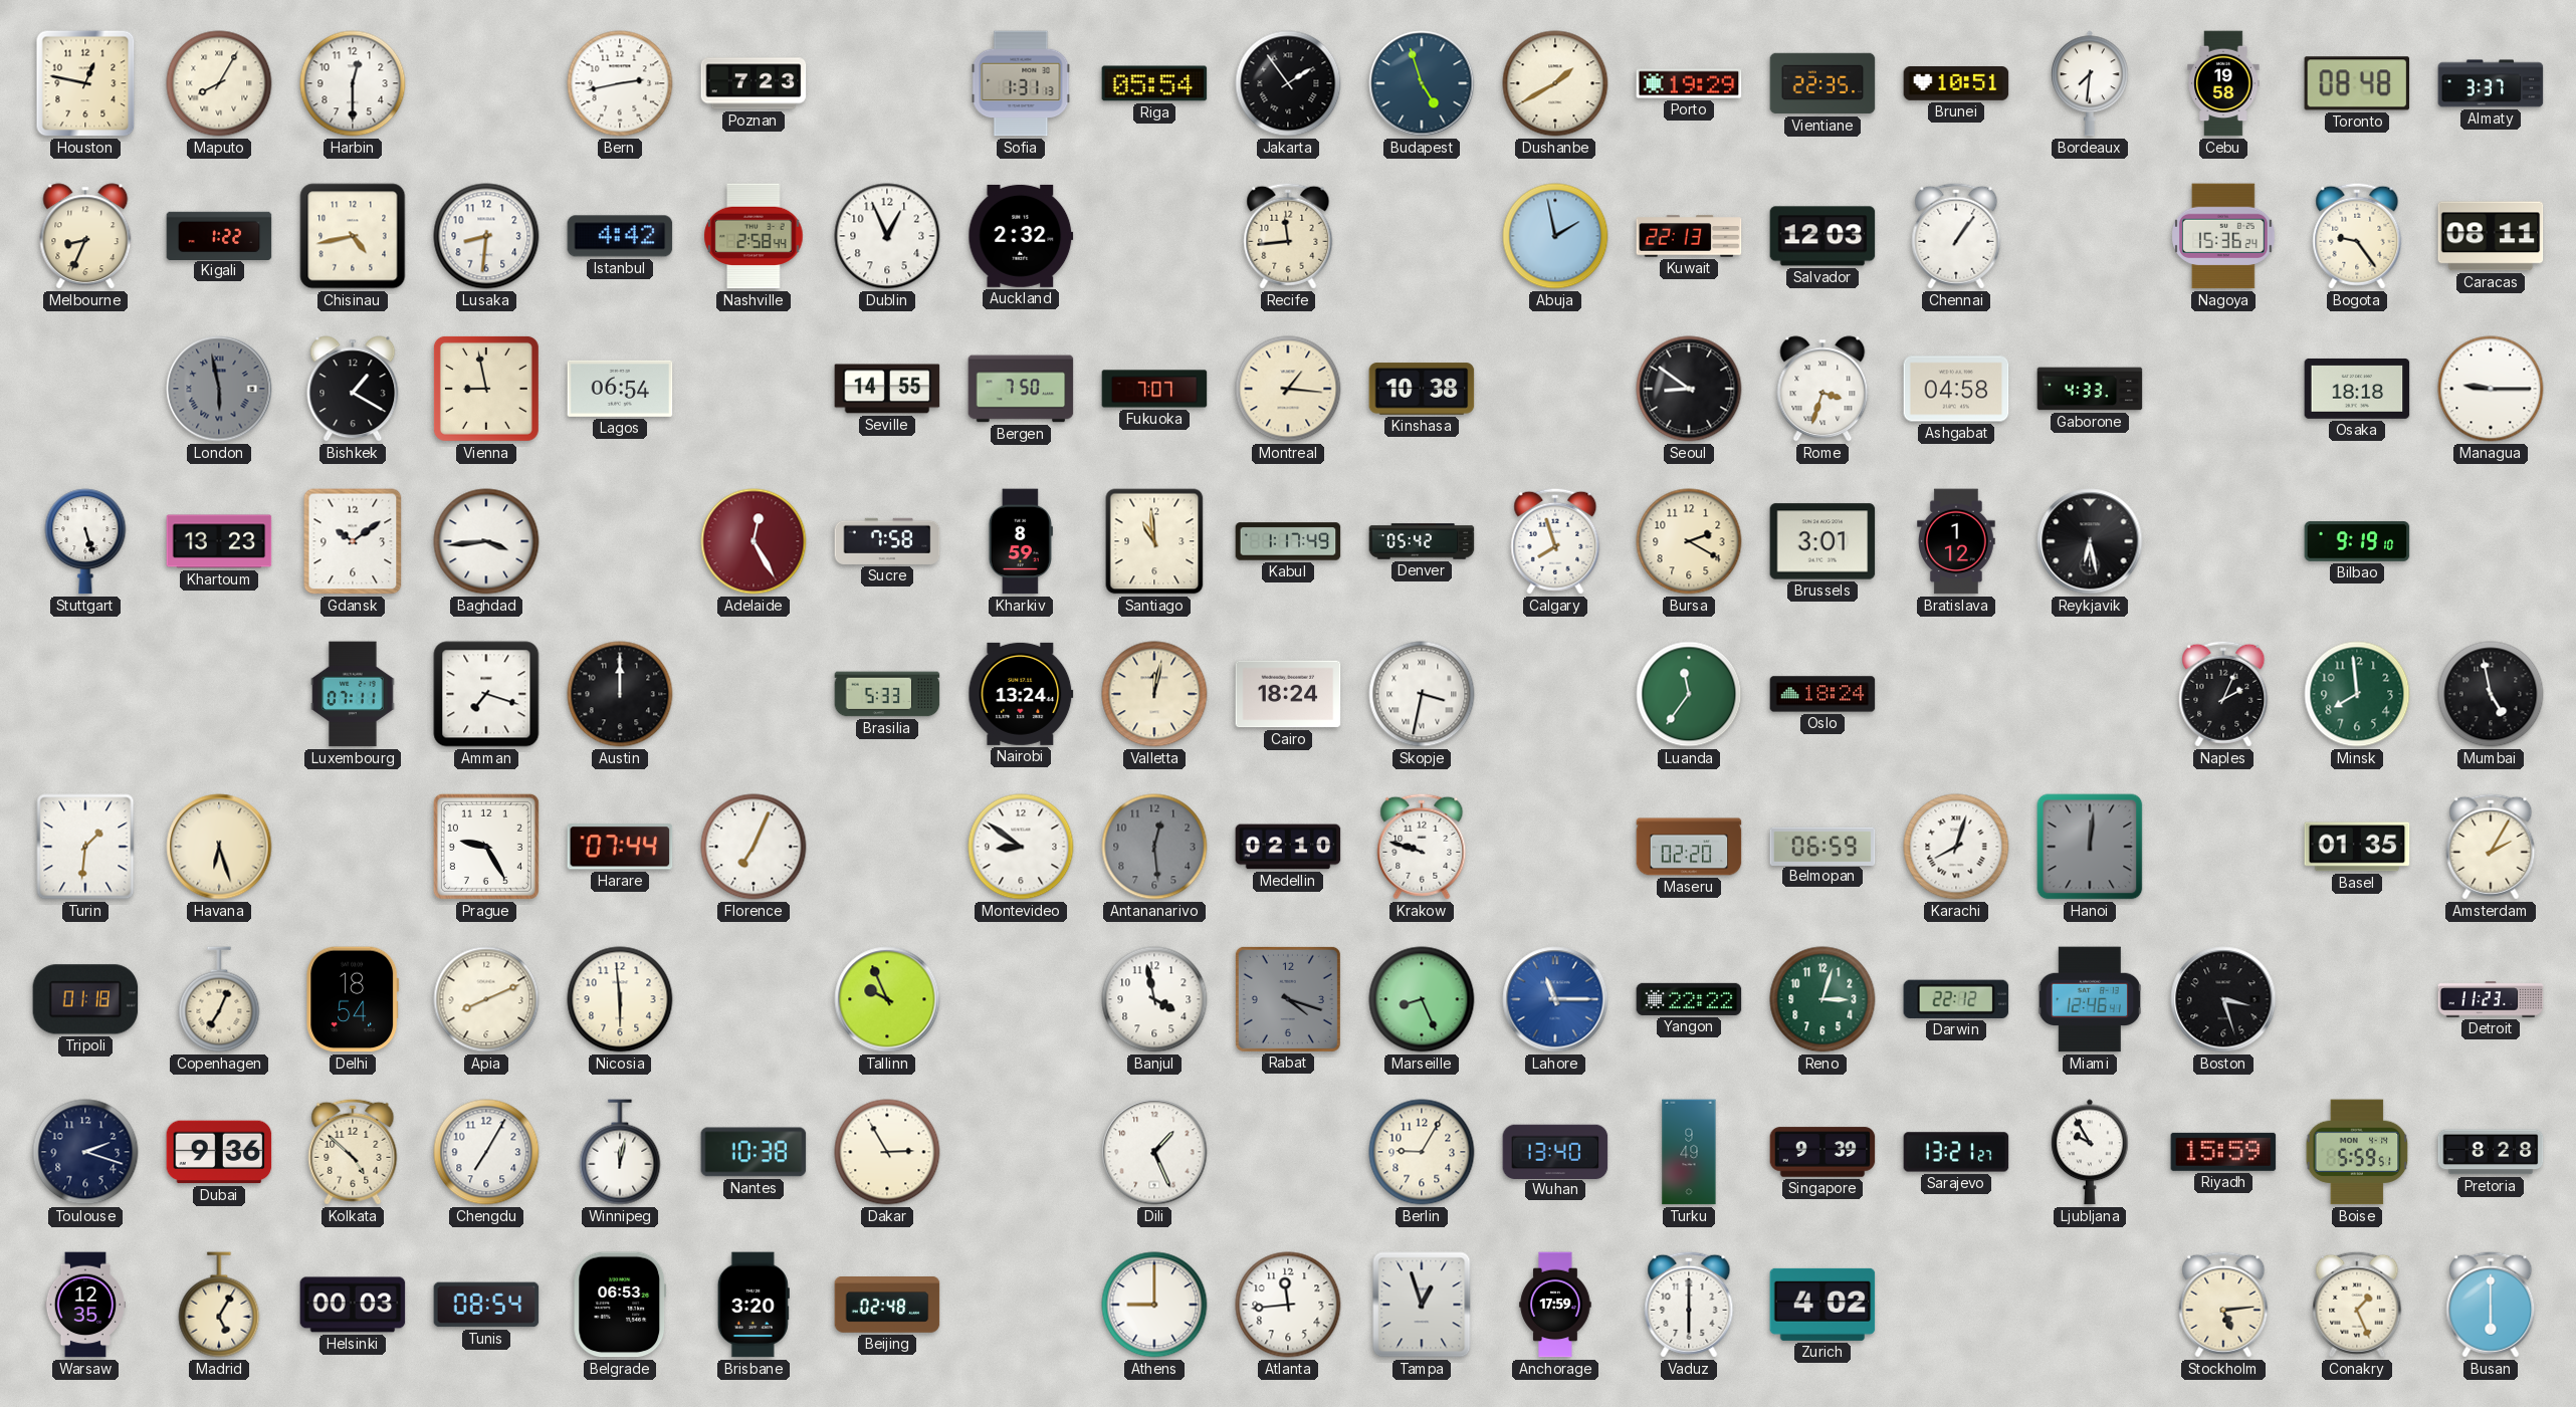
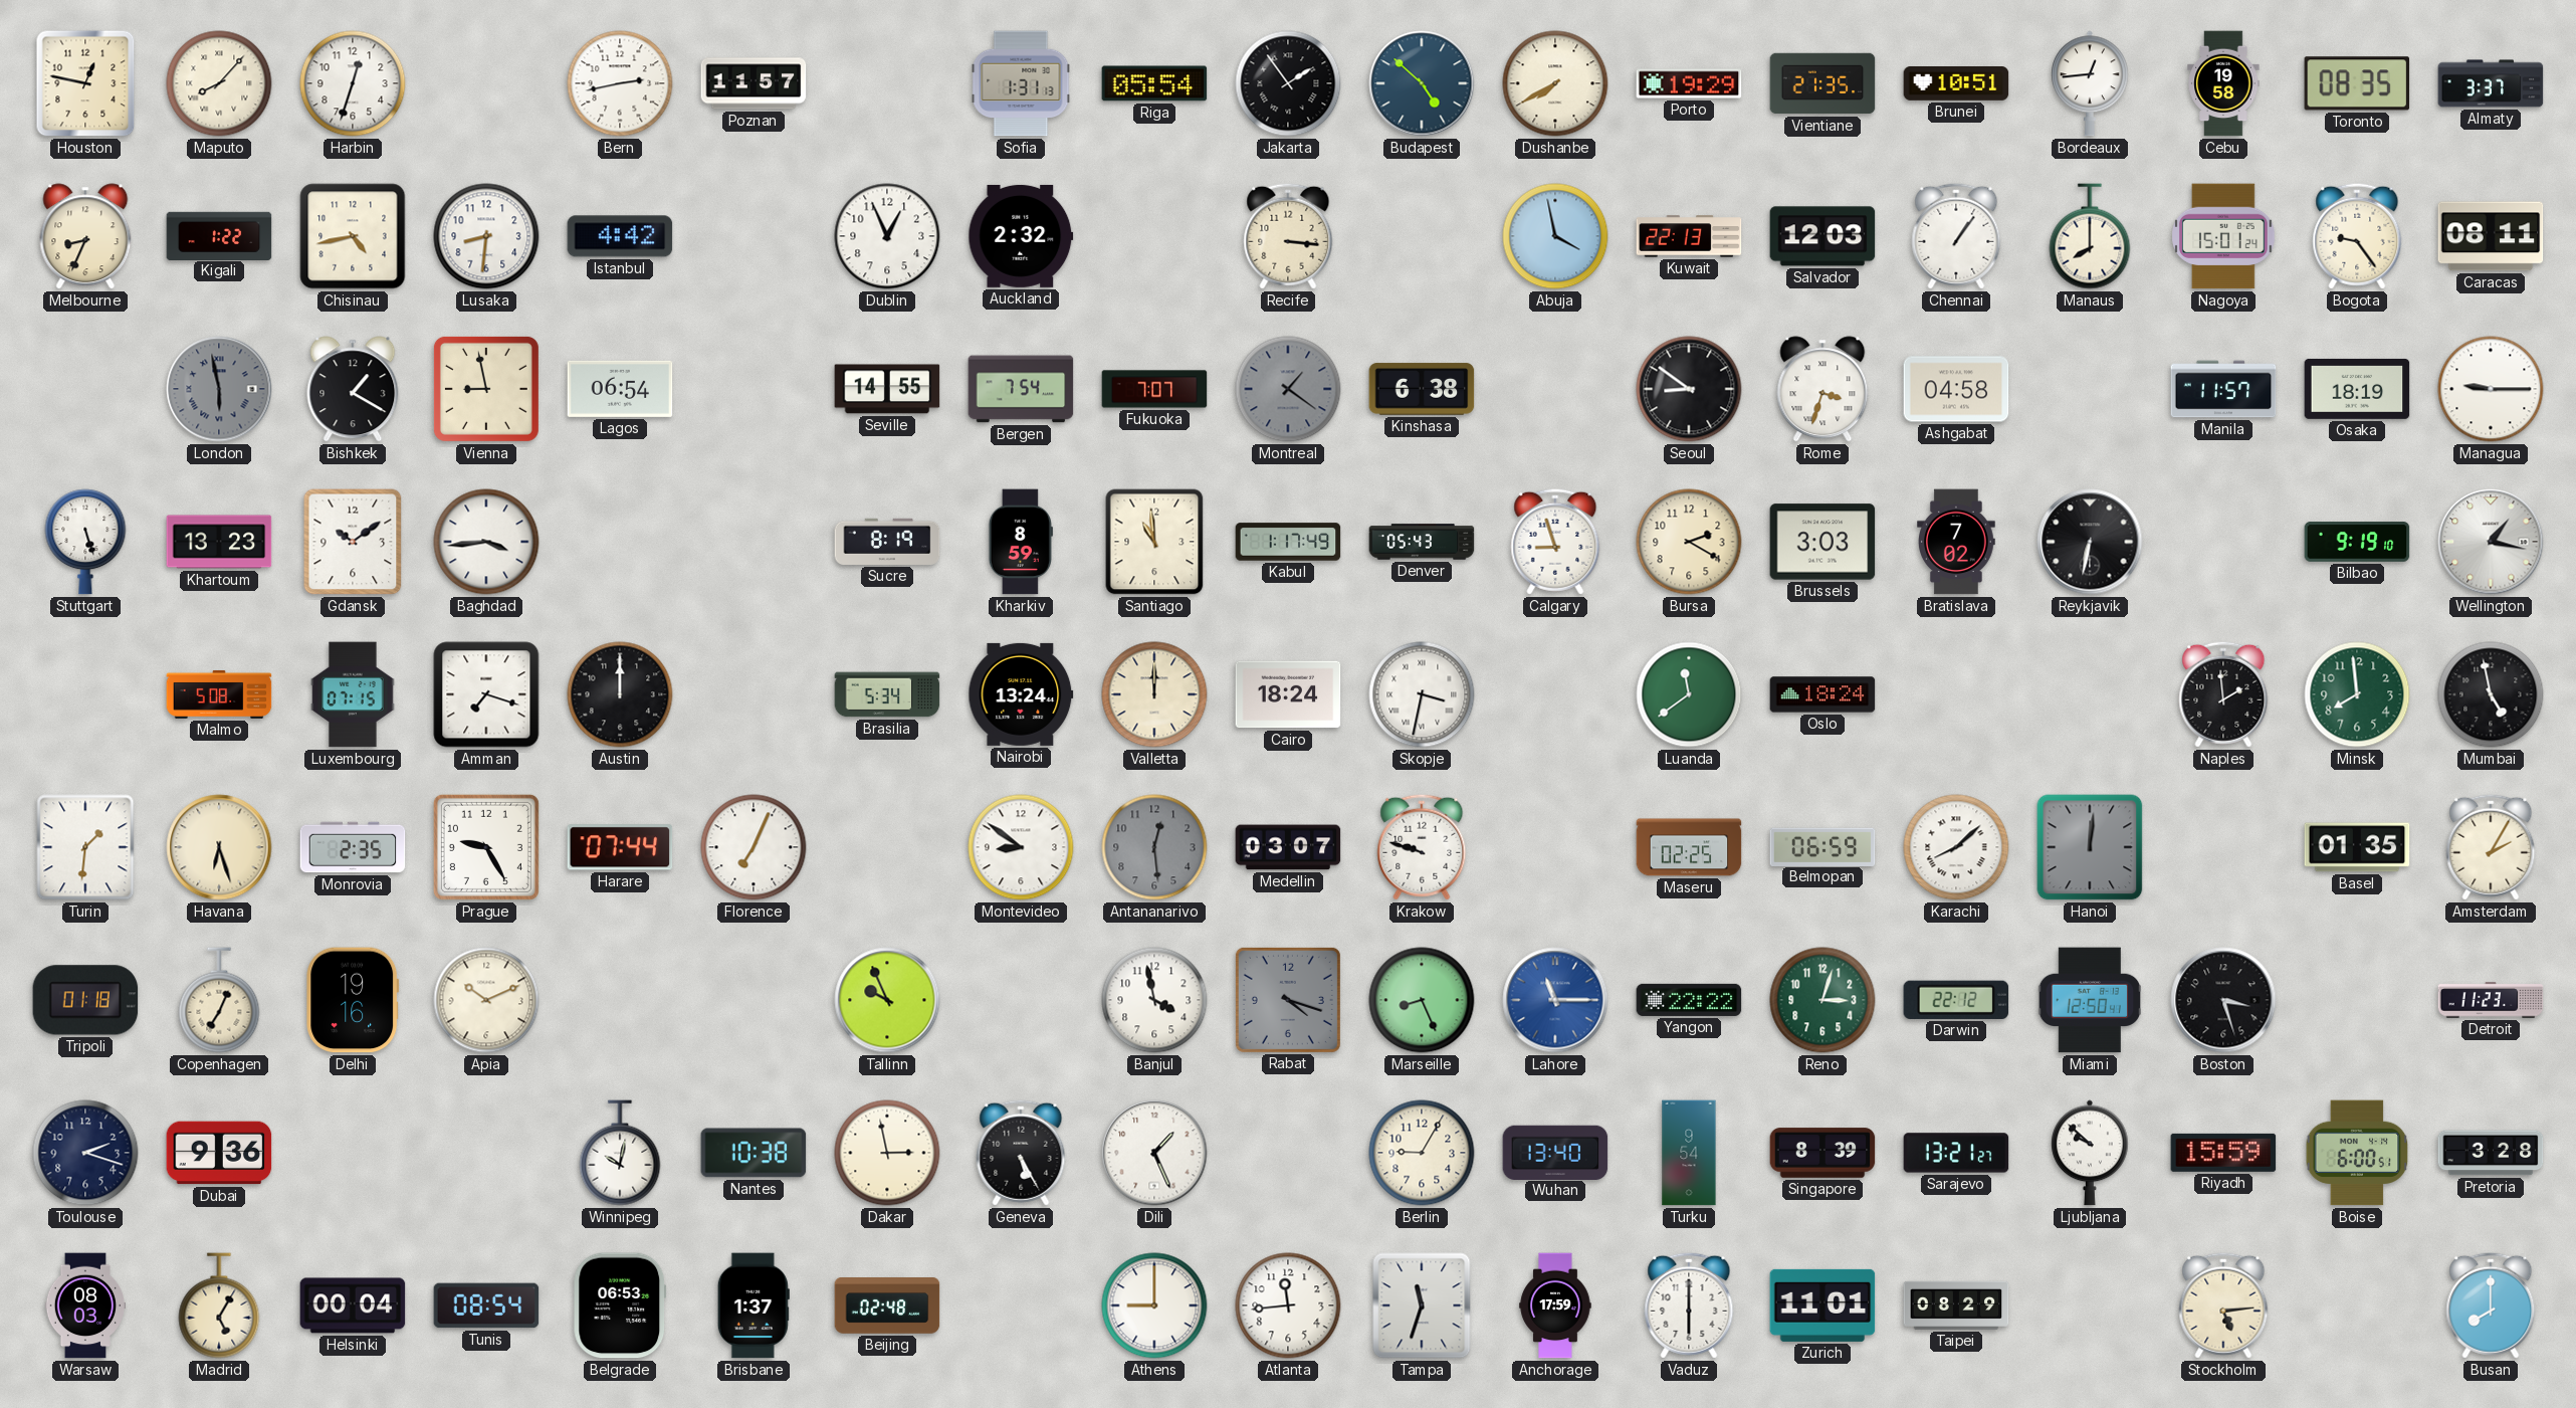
Maputo: 8:05 -> 8:07
Harbin: 12:30 -> 12:33
Poznan: 7:23 -> 11:57
Budapest: 4:57 -> 4:52
Dushanbe: 1:40 -> 7:40
Vientiane: 22:35 -> 21:35
Bordeaux: 7:31 -> 12:44
Toronto: 08:48 -> 08:35
Nashville: 2:58 -> none
Recife: 11:44 -> 3:16
Abuja: 1:58 -> 3:58
Manaus: none -> 8:00
Nagoya: 15:36 -> 15:01
Bergen: 7:50 -> 7:54
Montreal: 1:16 -> 1:21
Montreal dial: cream -> grey
Kinshasa: 10:38 -> 6:38
Gaborone: 4:33 -> none
Manila: none -> 11:57
Osaka: 18:18 -> 18:19
Adelaide: 12:25 -> none
Sucre: 7:58 -> 8:19
Denver: 05:42 -> 05:43
Calgary: 7:57 -> 8:57
Brussels: 3:01 -> 3:03
Bratislava: 1:12 -> 7:02
Reykjavik: 6:28 -> 6:32
Wellington: none -> 1:17
Malmo: none -> 5:08
Luxembourg: 07:11 -> 07:15
Brasilia: 5:33 -> 5:34
Valletta: 12:02 -> 12:00
Luanda: 11:36 -> 11:39
Naples: 2:04 -> 1:59
Monrovia: none -> 2:35
Medellin: 02:10 -> 03:07
Maseru: 02:20 -> 02:25
Karachi: 8:03 -> 8:08
Delhi: 18:54 -> 19:16
Apia: 8:11 -> 10:11
Nicosia: 5:59 -> none
Miami: 12:46 -> 12:50
Kolkata: 4:52 -> none
Chengdu: 7:05 -> none
Winnipeg: 12:02 -> 10:02
Dakar: 2:55 -> 2:58
Geneva: none -> 5:25
Turku: 9:49 -> 9:54
Singapore: 9:39 -> 8:39
Ljubljana: 9:55 -> 9:52
Boise: 5:59 -> 6:00
Pretoria: 8:28 -> 3:28
Warsaw: 12:35 -> 08:03
Helsinki: 00:03 -> 00:04
Brisbane: 3:20 -> 1:37
Tampa: 12:57 -> 11:33
Zurich: 4:02 -> 11:01
Taipei: none -> 08:29
Conakry: 1:26 -> none
Busan: 6:00 -> 8:00
